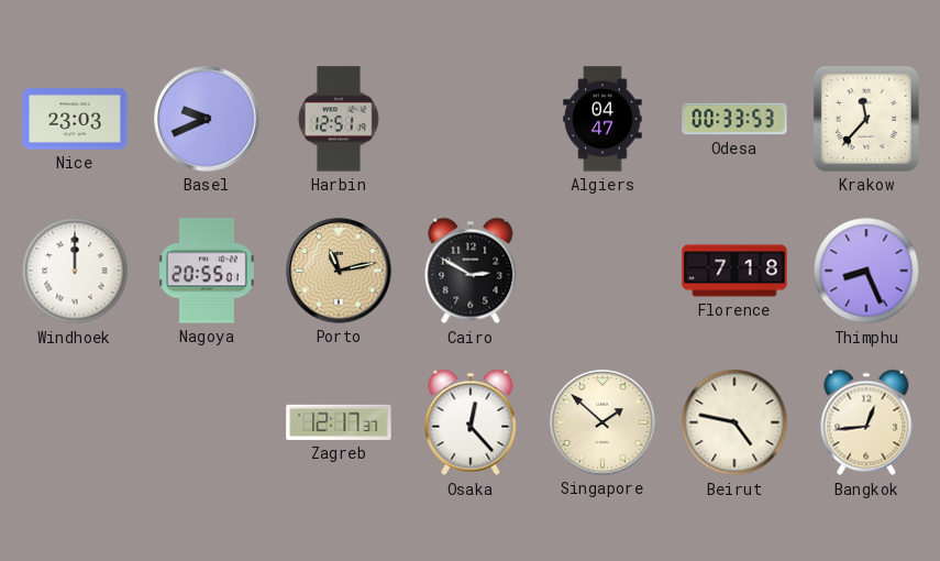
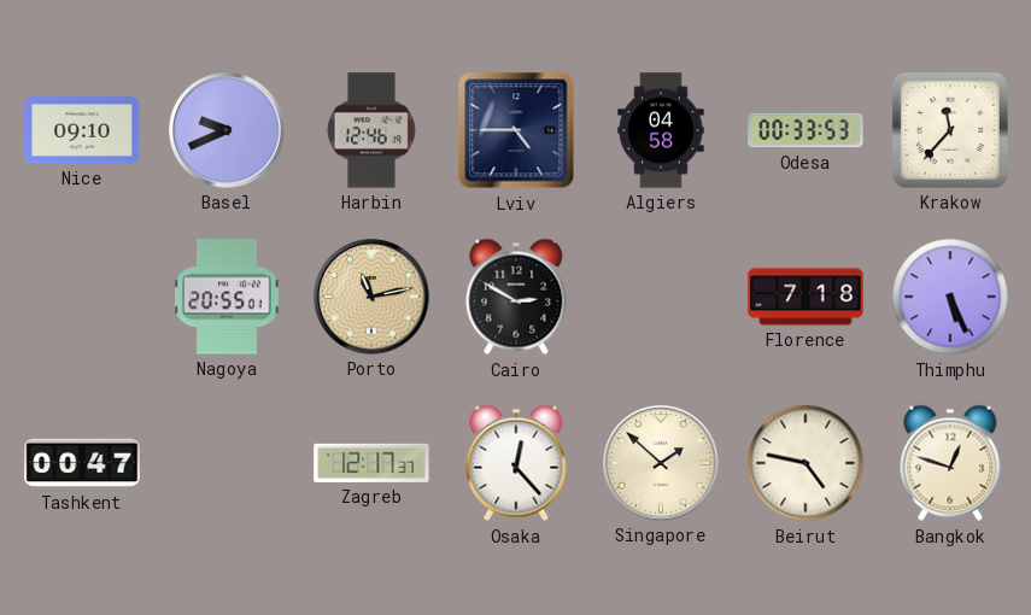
Nice: 23:03 -> 09:10
Harbin: 12:51 -> 12:46
Lviv: none -> 4:45
Algiers: 04:47 -> 04:58
Windhoek: 12:00 -> none
Thimphu: 8:26 -> 5:26
Tashkent: none -> 00:47
Bangkok: 12:44 -> 12:48
